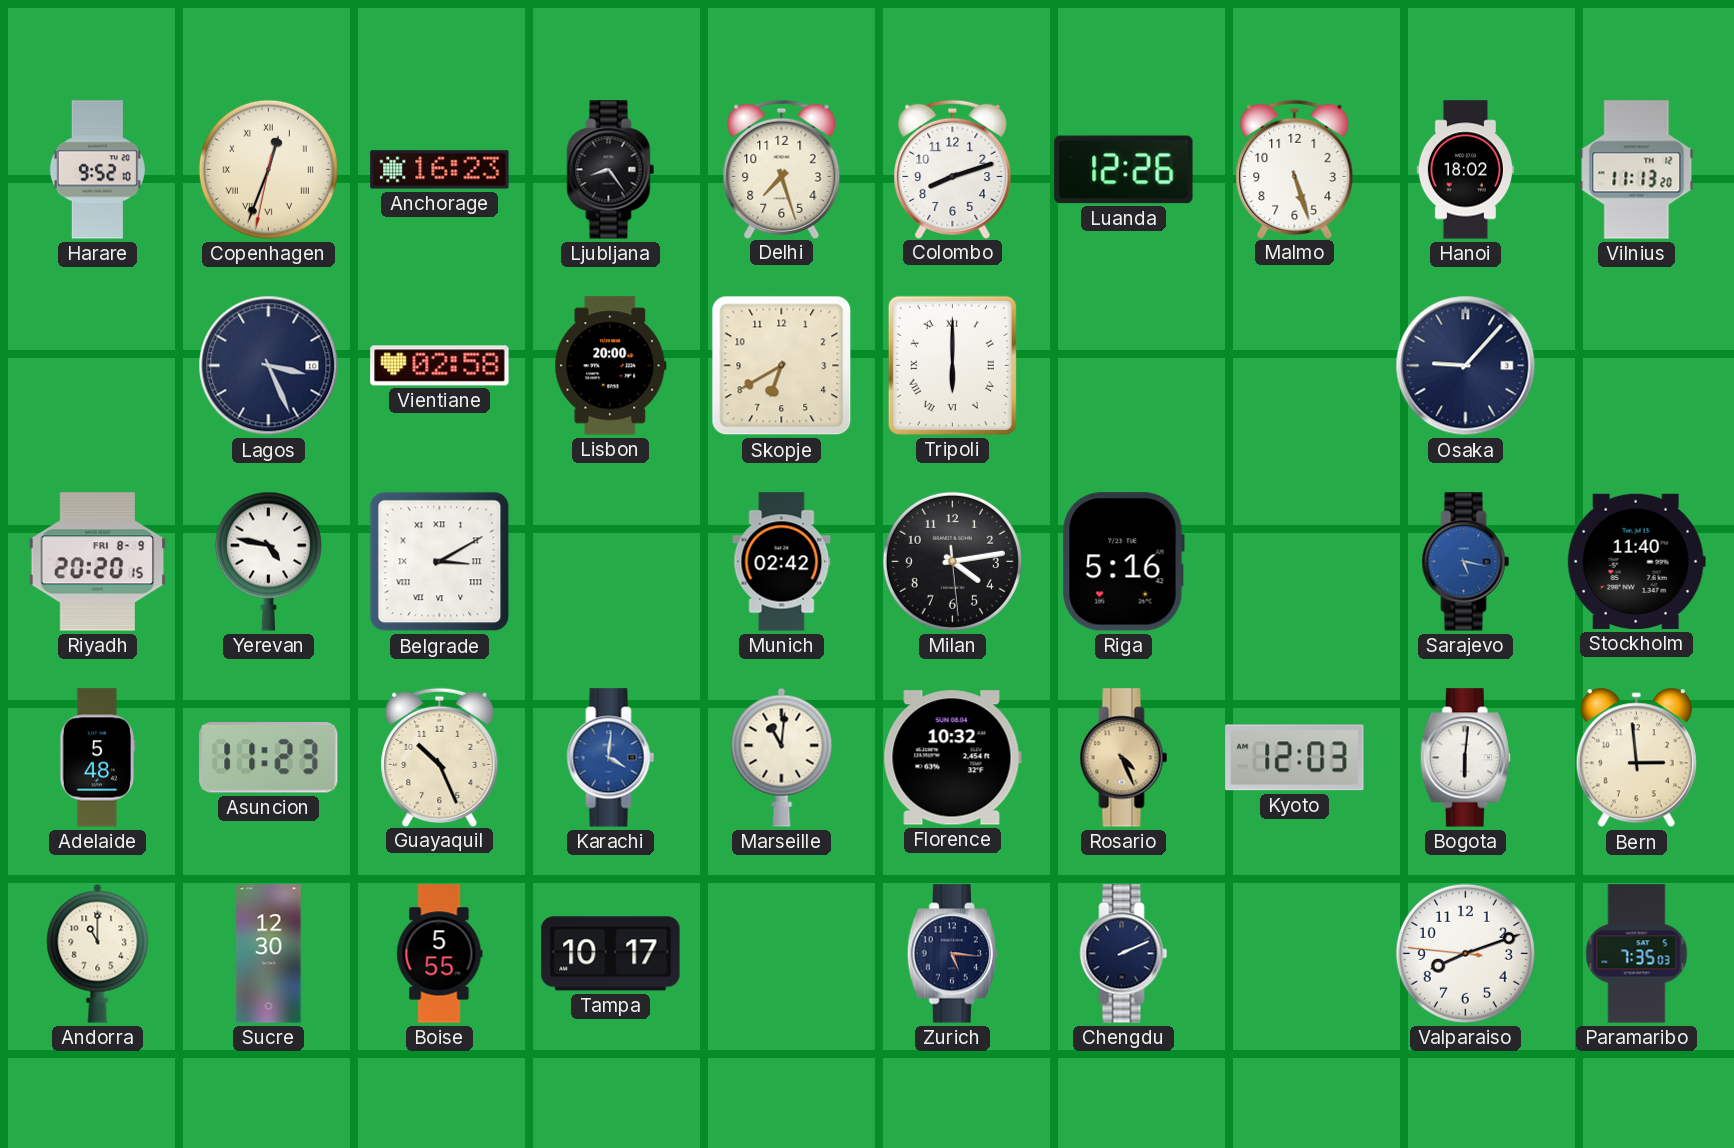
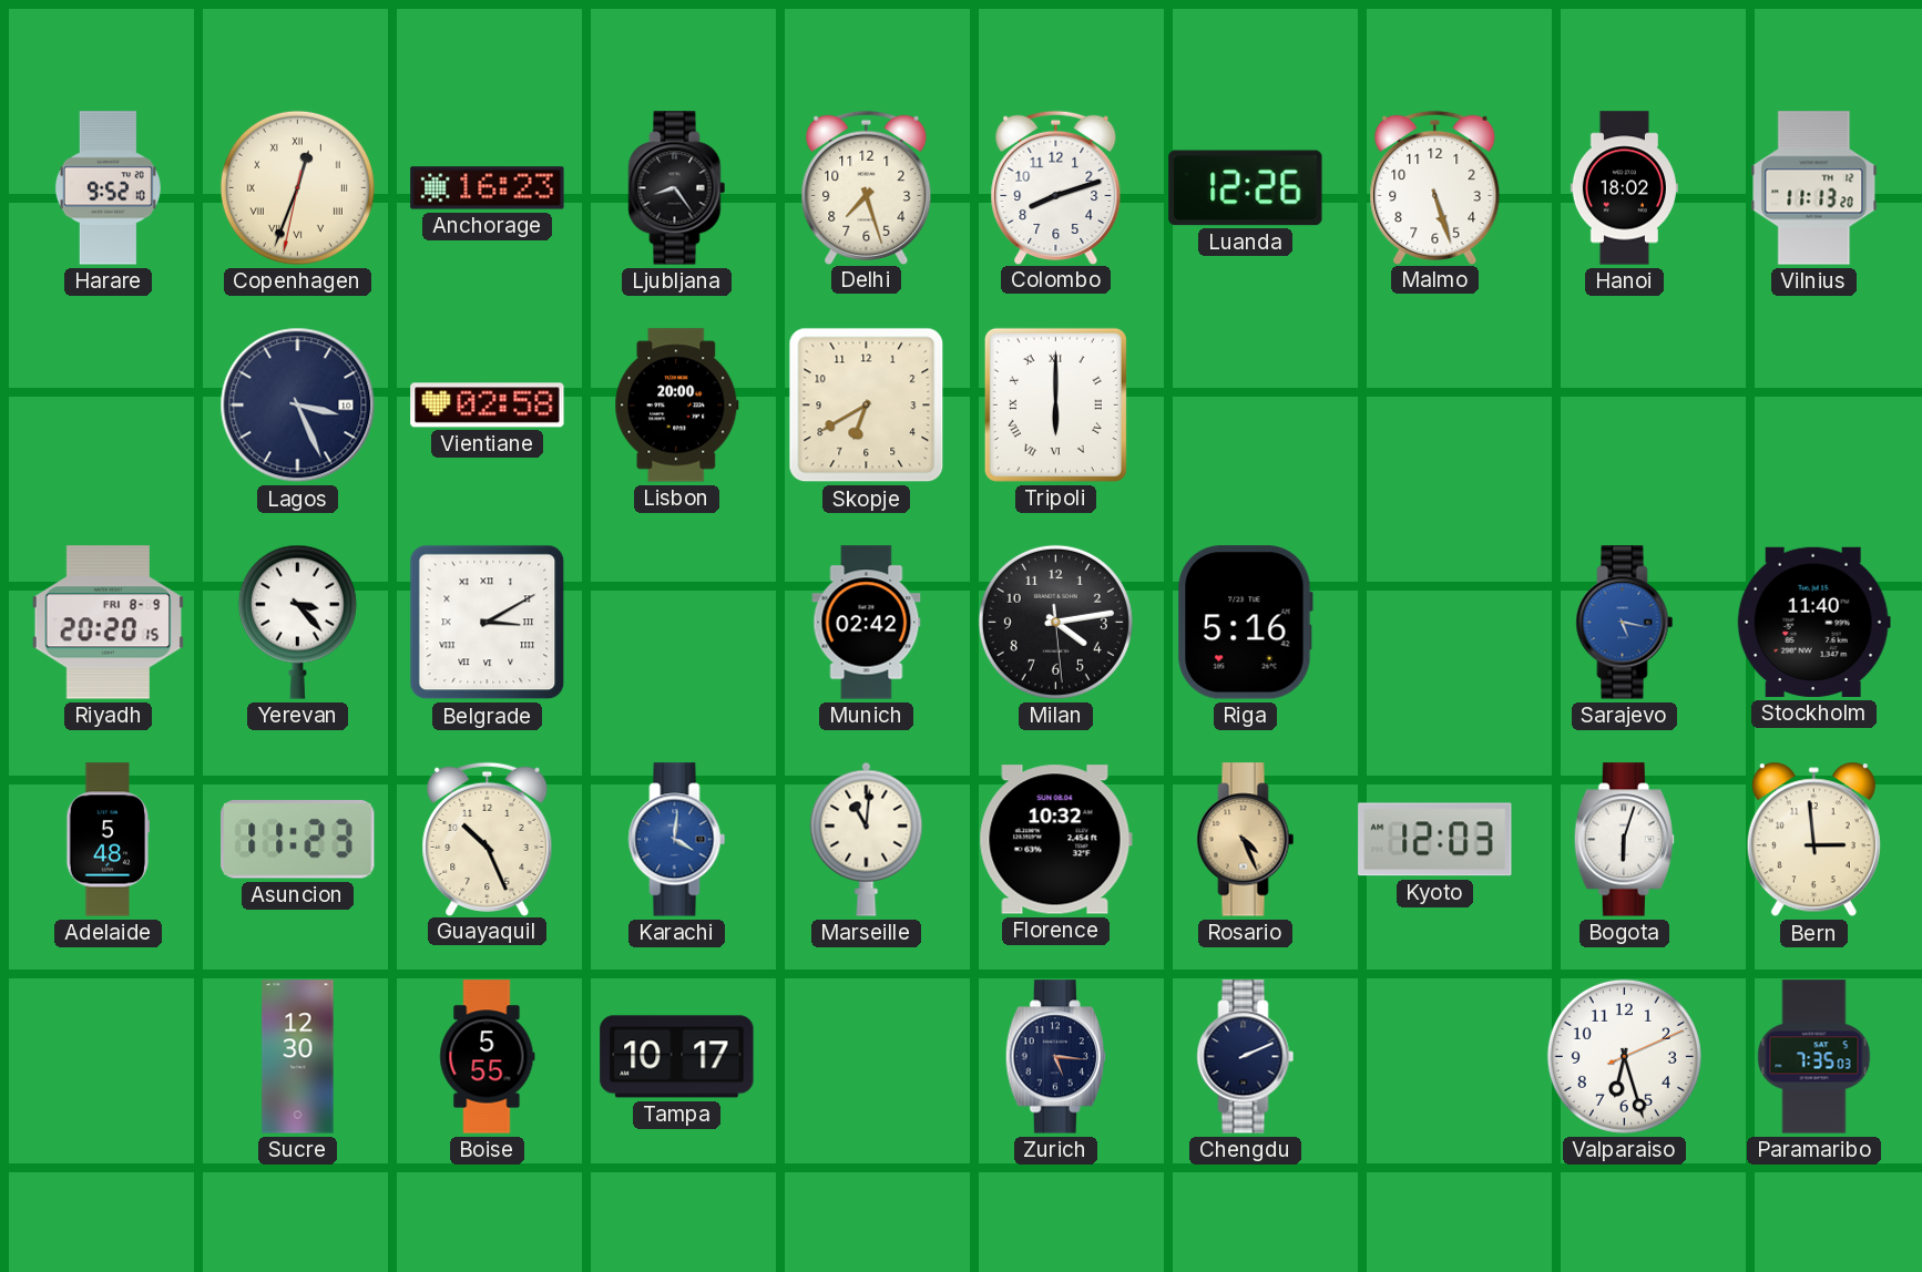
Osaka: 9:07 -> none
Yerevan: 4:47 -> 3:23
Bogota: 6:01 -> 6:03
Andorra: 11:00 -> none
Valparaiso: 8:11 -> 6:27
